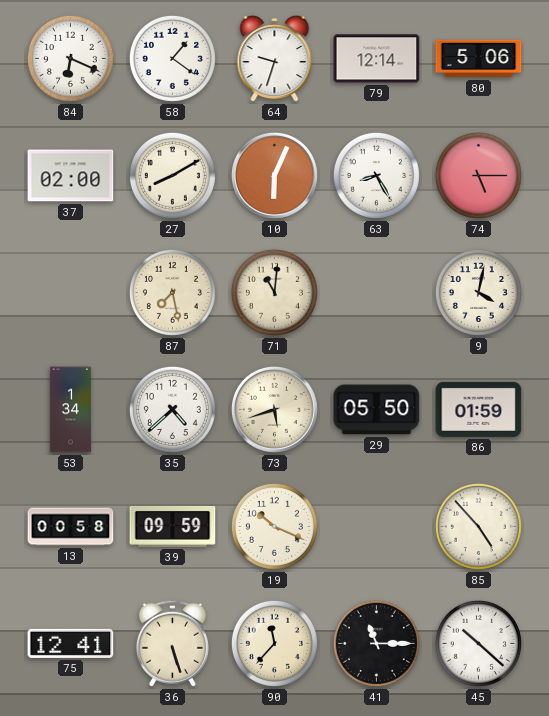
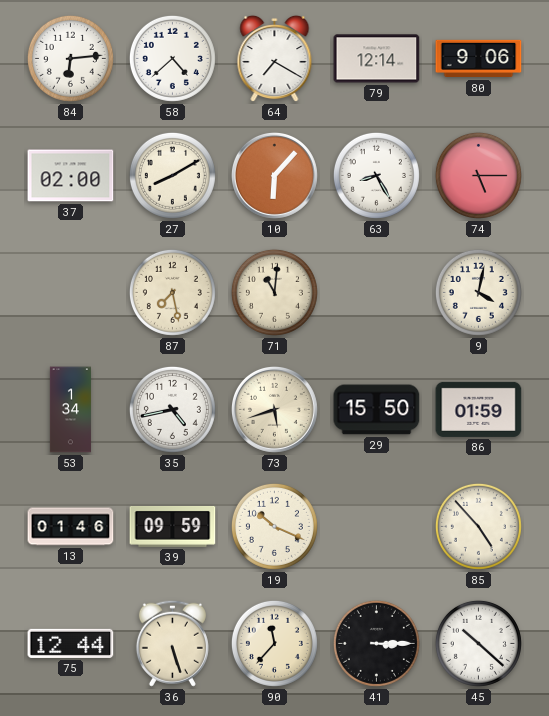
84: 6:19 -> 6:14
58: 1:21 -> 4:38
64: 9:33 -> 7:20
80: 5:06 -> 9:06
10: 6:04 -> 6:07
35: 4:38 -> 4:43
29: 05:50 -> 15:50
13: 00:58 -> 01:46
75: 12:41 -> 12:44
41: 11:15 -> 3:15
